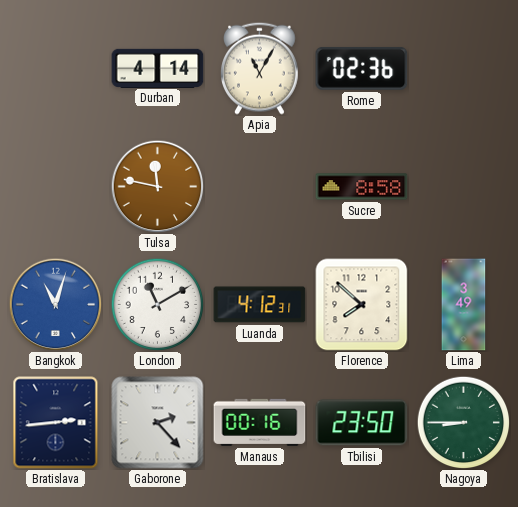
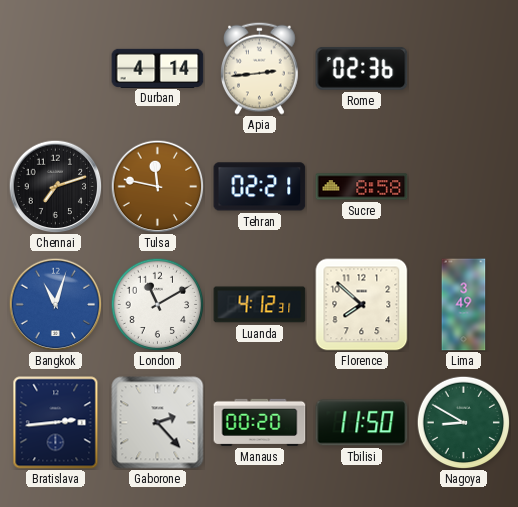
Apia: 11:05 -> 2:44
Chennai: none -> 7:12
Tehran: none -> 02:21
Manaus: 00:16 -> 00:20
Tbilisi: 23:50 -> 11:50
Nagoya: 8:45 -> 8:50
